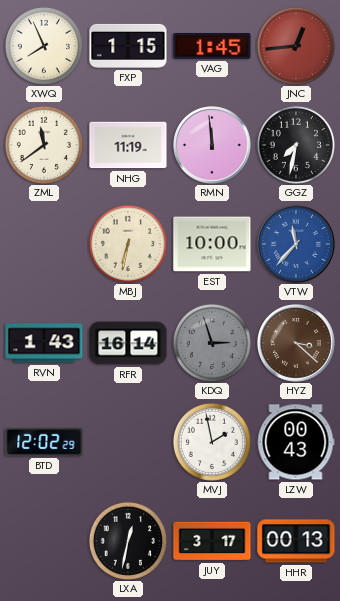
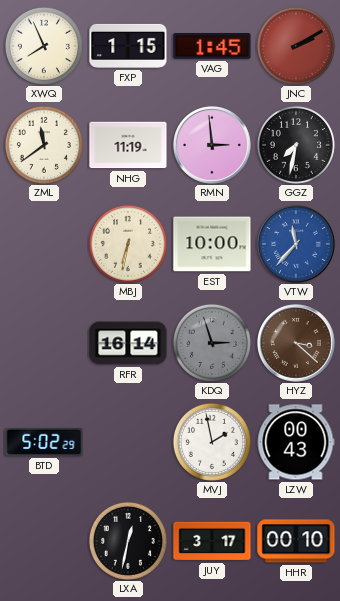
JNC: 12:44 -> 2:10
RMN: 11:59 -> 2:59
RVN: 1:43 -> none
BTD: 12:02 -> 5:02
HHR: 00:13 -> 00:10
